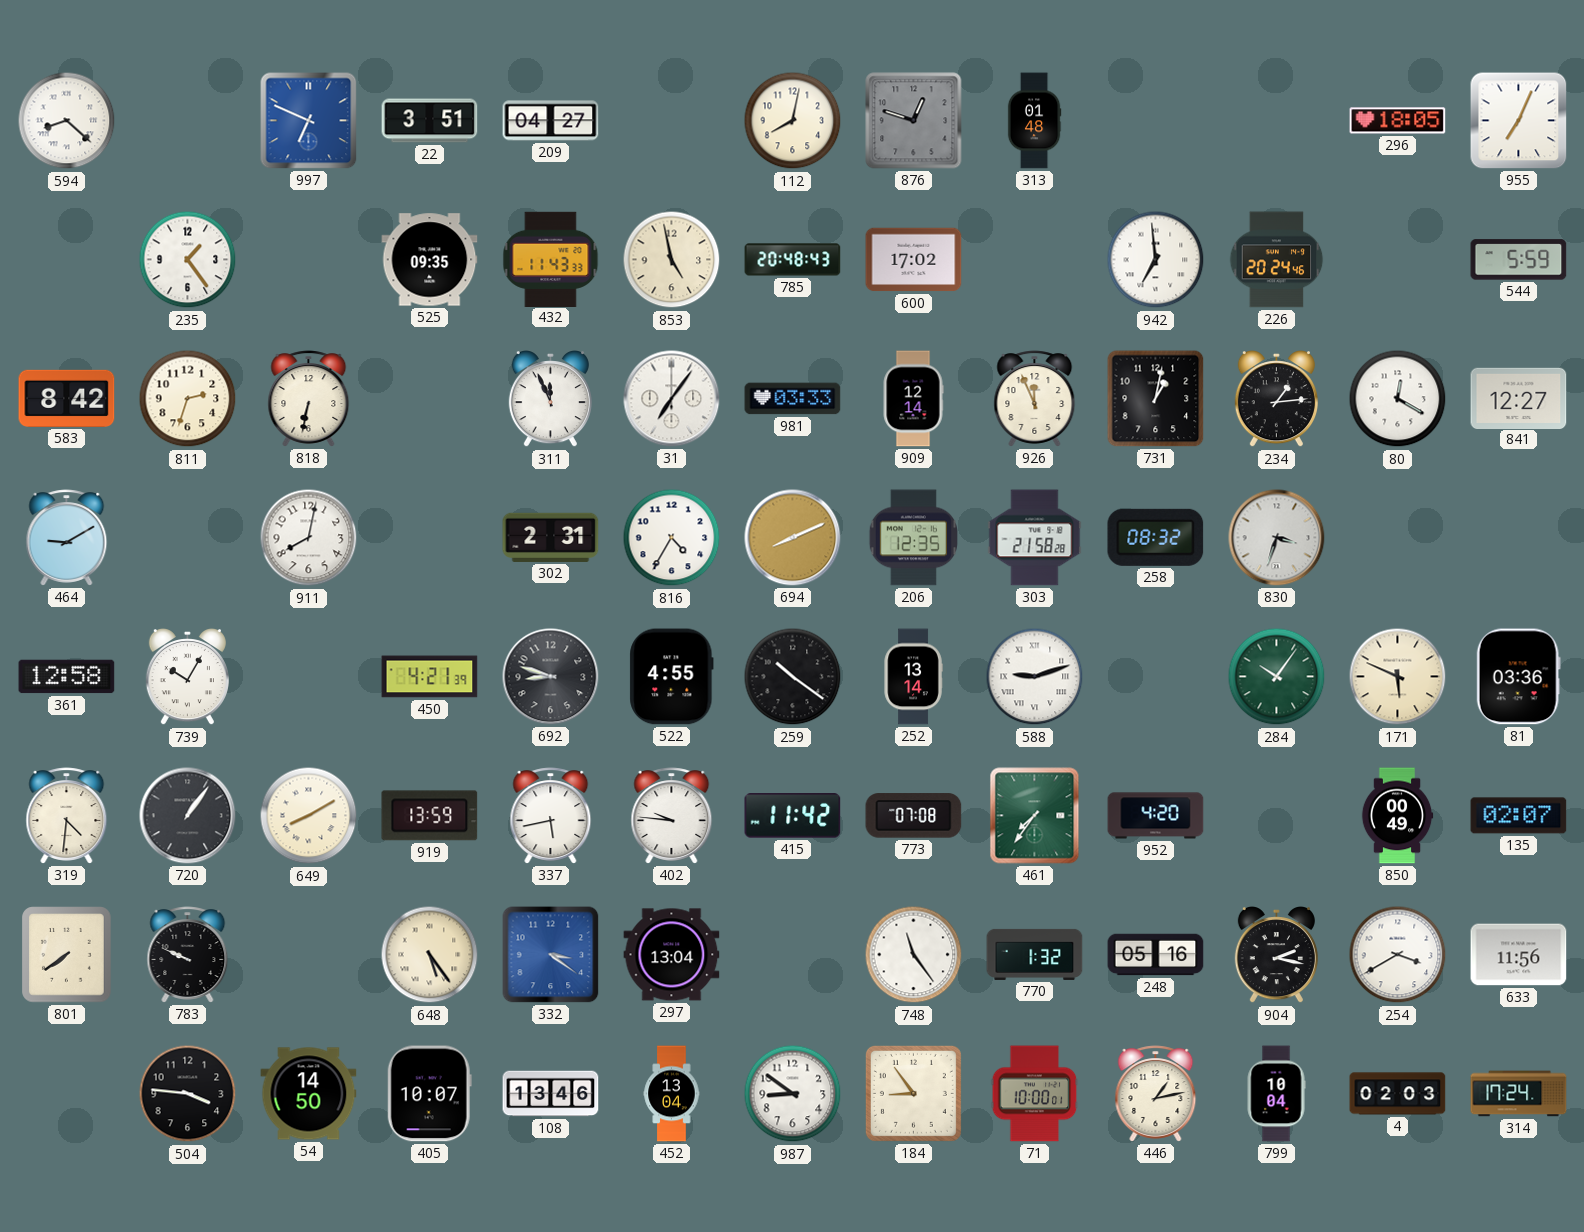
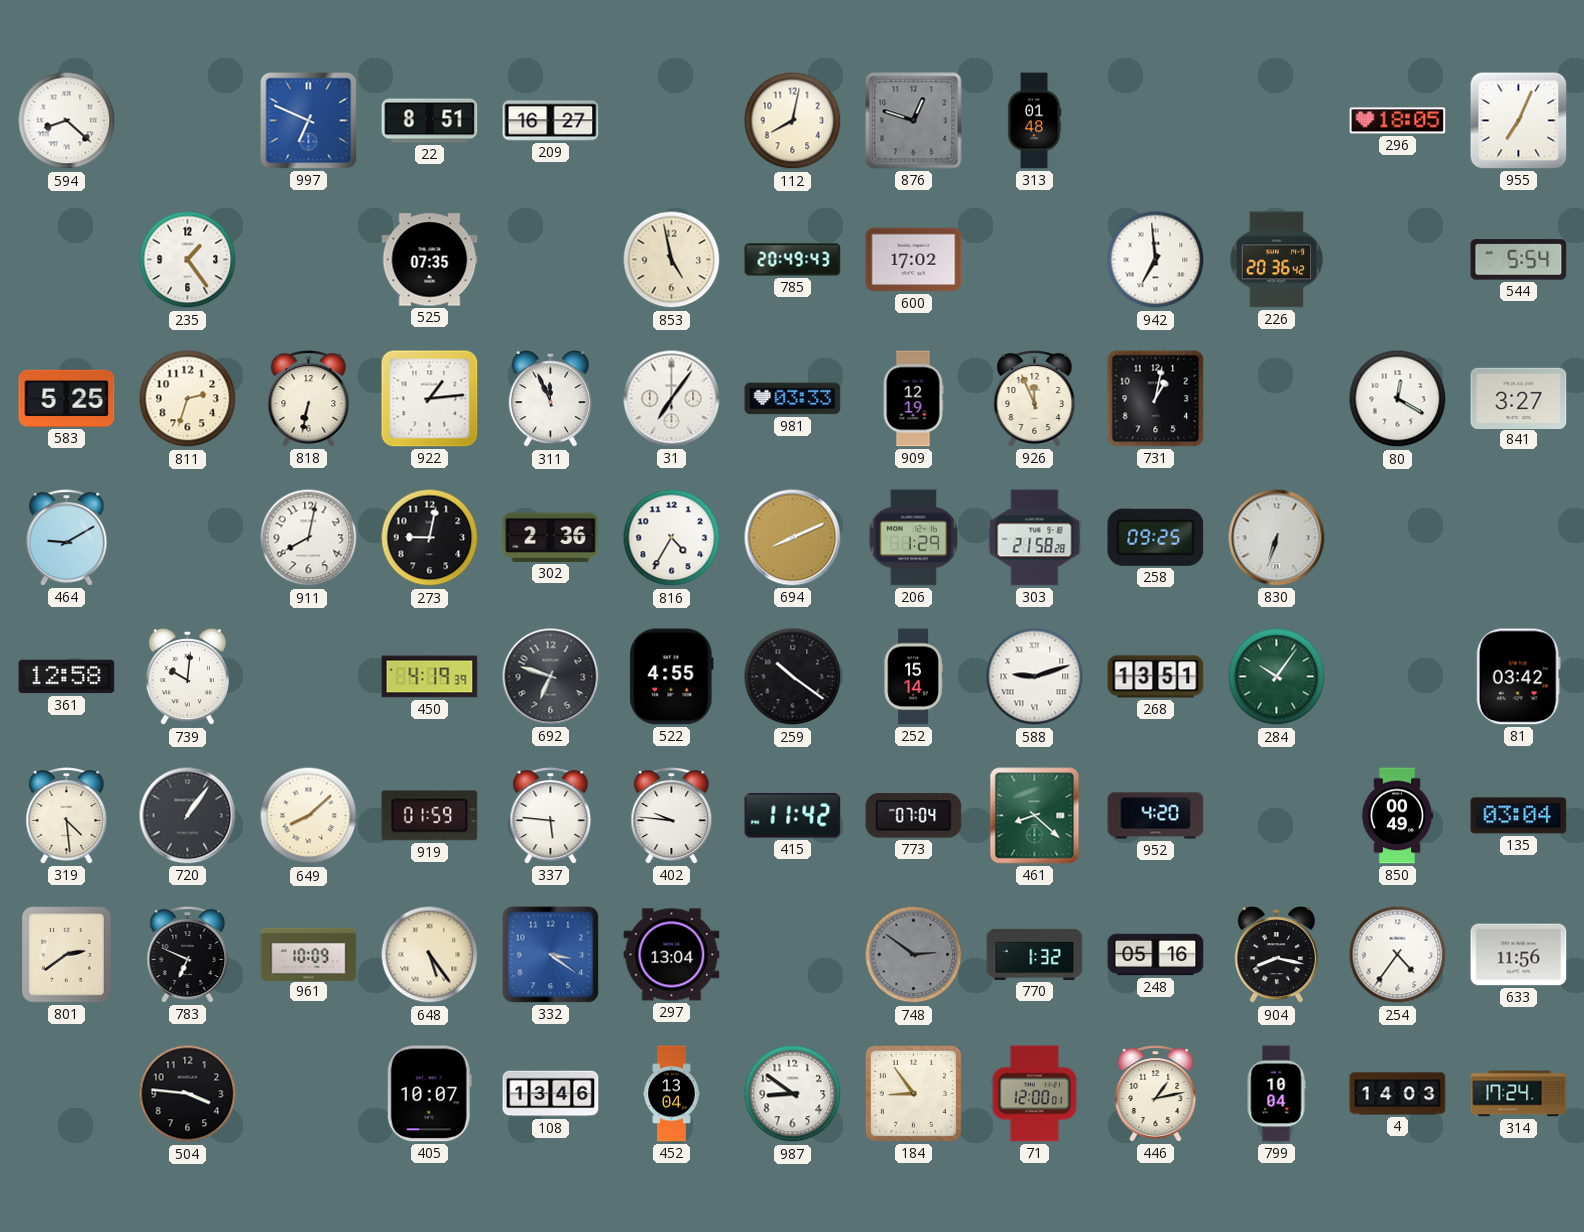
22: 3:51 -> 8:51
209: 04:27 -> 16:27
525: 09:35 -> 07:35
432: 11:43 -> none
785: 20:48 -> 20:49
226: 20:24 -> 20:36
544: 5:59 -> 5:54
583: 8:42 -> 5:25
922: none -> 1:14
909: 12:14 -> 12:19
234: 1:14 -> none
841: 12:27 -> 3:27
273: none -> 9:02
302: 2:31 -> 2:36
206: 12:35 -> 1:29
258: 08:32 -> 09:25
830: 3:33 -> 6:33
739: 10:05 -> 10:01
450: 4:21 -> 4:19
692: 8:48 -> 6:48
252: 13:14 -> 15:14
268: none -> 13:51
171: 5:49 -> none
81: 03:36 -> 03:42
319: 4:31 -> 4:29
649: 8:10 -> 8:08
919: 13:59 -> 01:59
337: 5:43 -> 5:46
773: 07:08 -> 07:04
461: 7:36 -> 8:22
135: 02:07 -> 03:04
801: 7:39 -> 2:39
783: 9:49 -> 6:49
961: none -> 10:09
748: 11:24 -> 2:51
748 dial: white -> grey
904: 2:17 -> 8:17
254: 3:40 -> 4:36
54: 14:50 -> none
71: 10:00 -> 12:00
4: 02:03 -> 14:03
